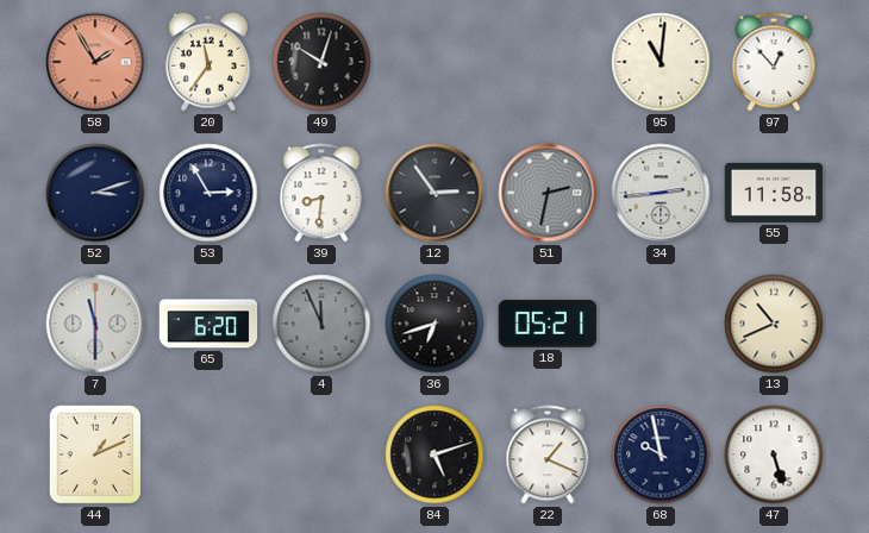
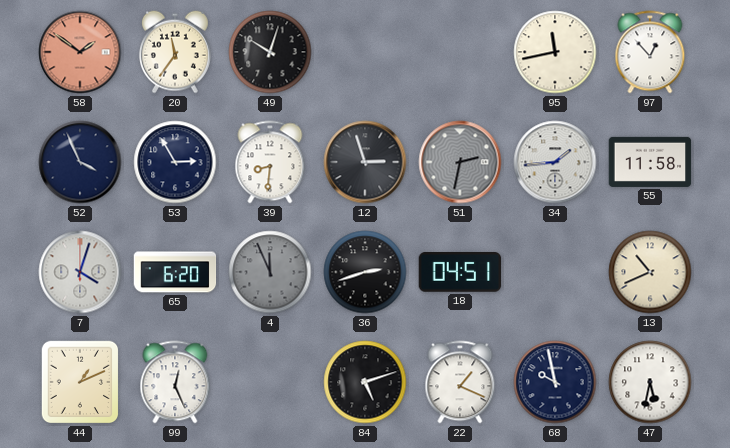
58: 1:55 -> 1:51
95: 11:01 -> 11:43
52: 3:12 -> 3:56
12: 2:54 -> 2:57
34: 2:44 -> 1:44
7: 11:30 -> 4:03
36: 6:42 -> 2:42
18: 05:21 -> 04:51
99: none -> 12:26
47: 5:27 -> 5:32
